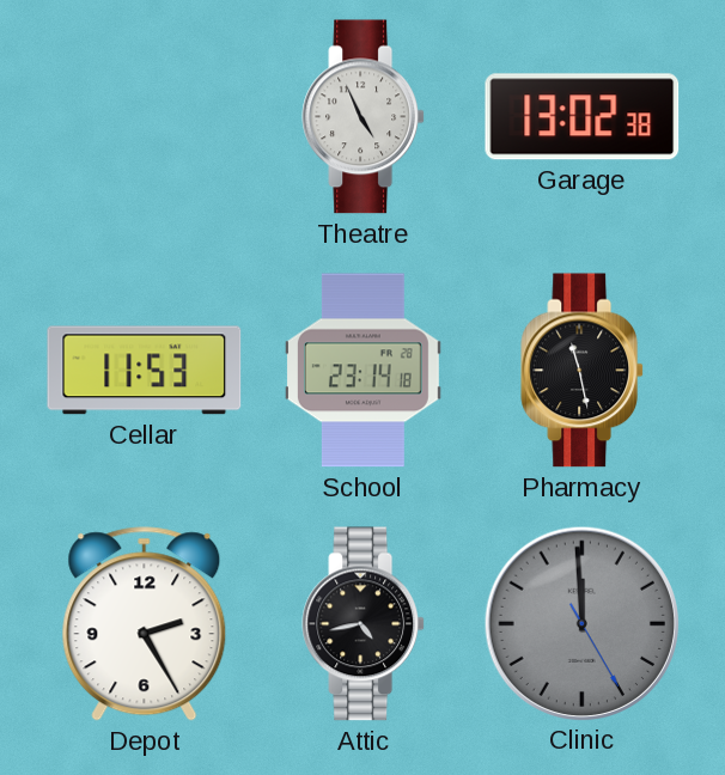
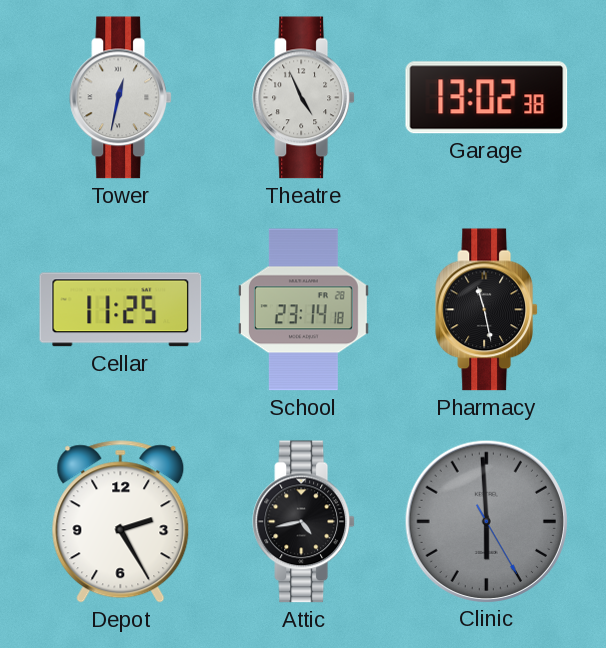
Tower: none -> 12:32
Cellar: 11:53 -> 11:25
Clinic: 11:59 -> 5:59
